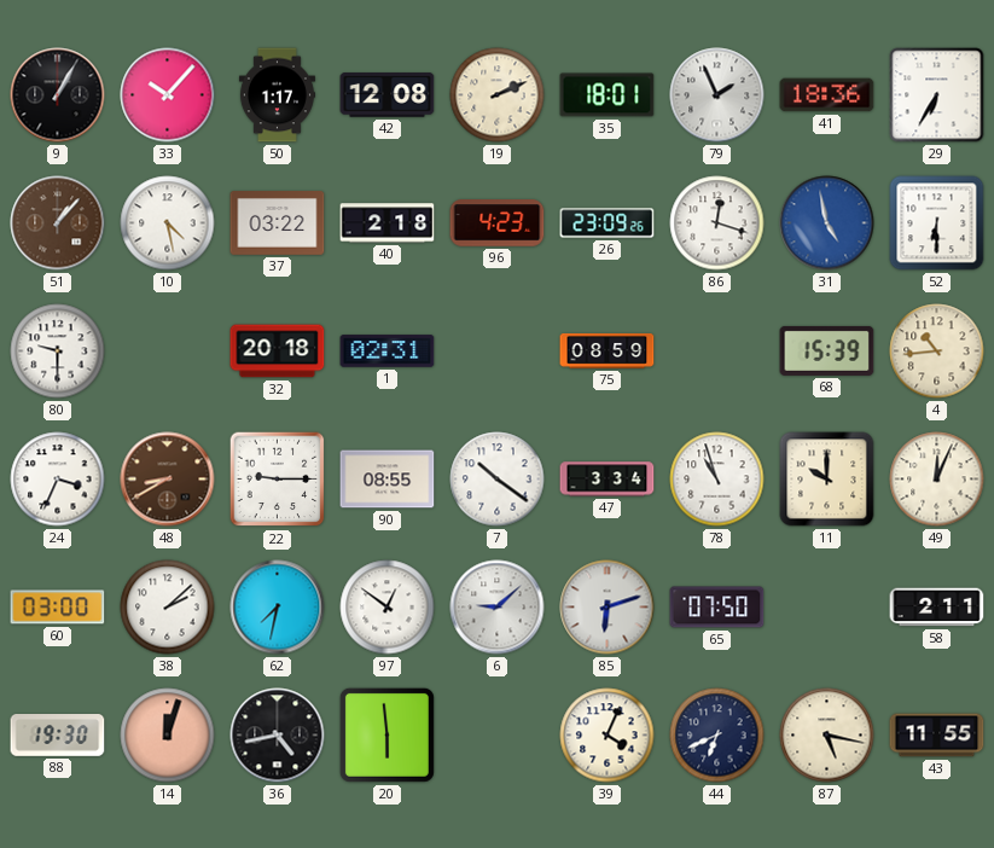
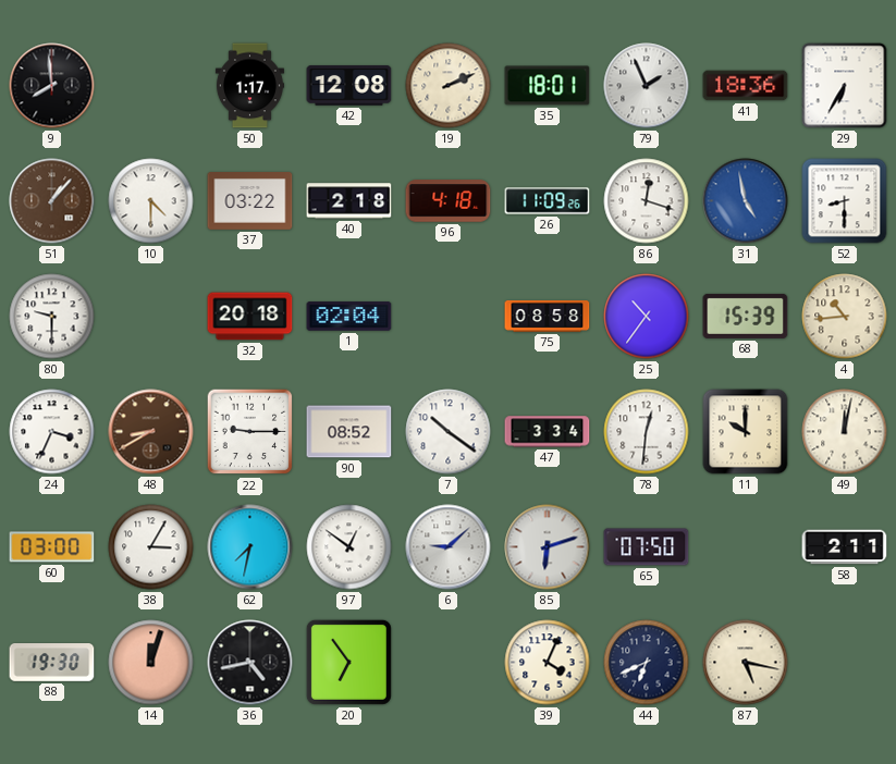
9: 1:05 -> 7:59
33: 10:07 -> none
10: 4:28 -> 4:30
96: 4:23 -> 4:18
26: 23:09 -> 11:09
52: 6:30 -> 8:30
1: 02:31 -> 02:04
75: 08:59 -> 08:58
25: none -> 10:36
90: 08:55 -> 08:52
78: 10:57 -> 12:31
49: 12:04 -> 12:02
38: 2:08 -> 3:05
20: 5:59 -> 6:54
43: 11:55 -> none
